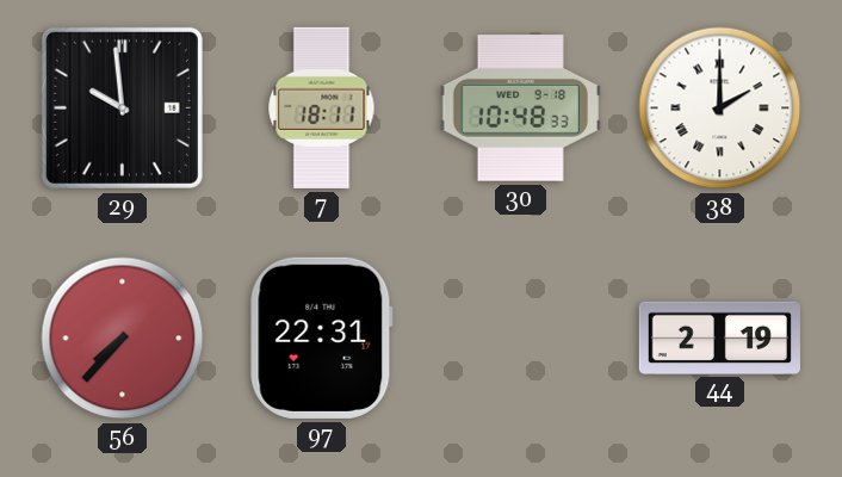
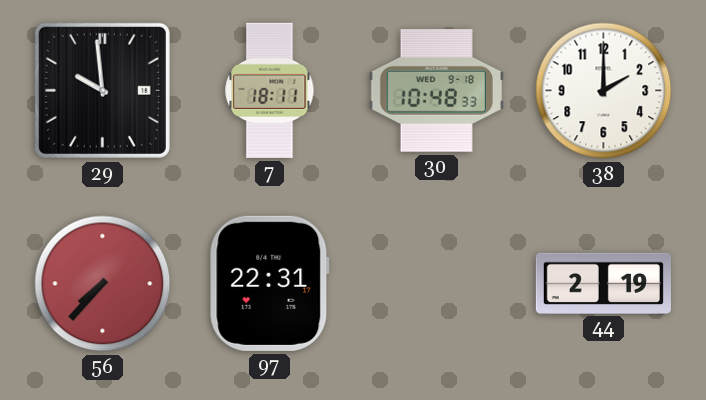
38 numerals: Roman -> Arabic
